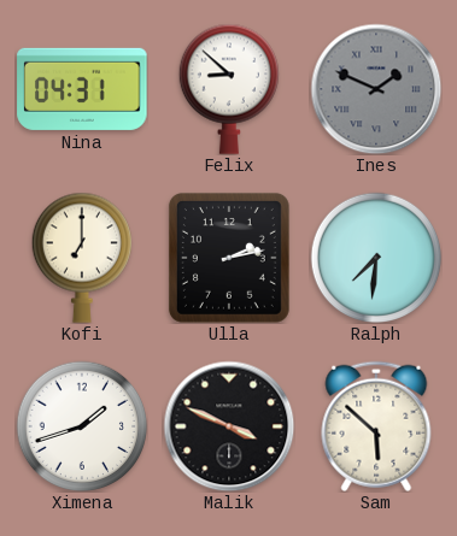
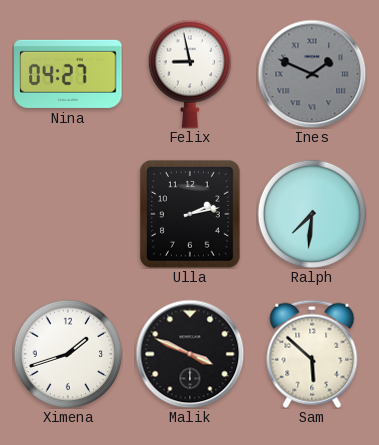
Nina: 04:31 -> 04:27
Felix: 8:52 -> 8:58
Kofi: 7:00 -> none
